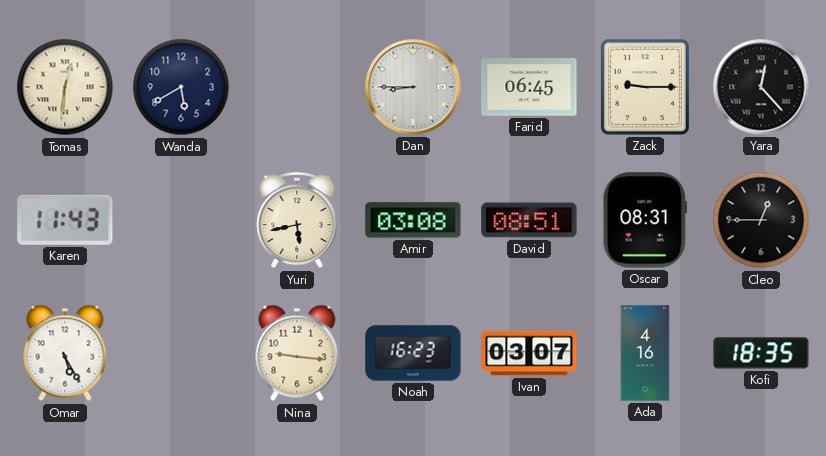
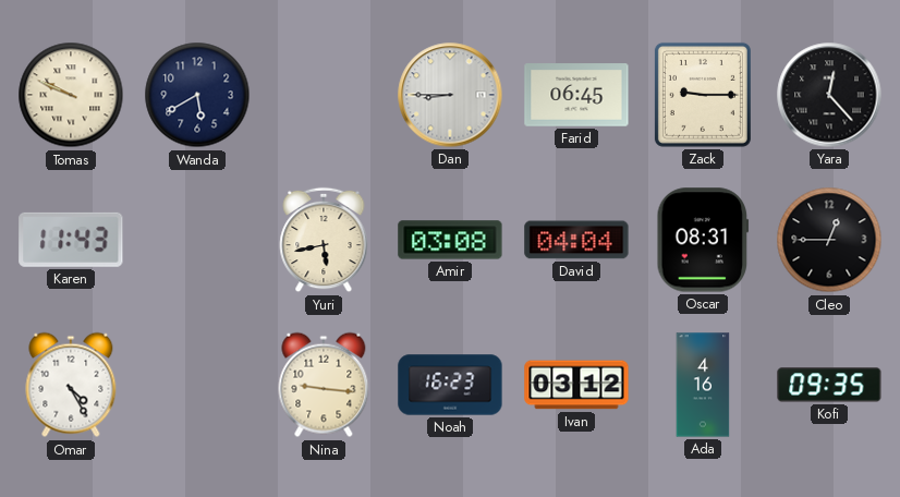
Tomas: 12:31 -> 9:49
David: 08:51 -> 04:04
Omar: 5:25 -> 4:25
Ivan: 03:07 -> 03:12
Kofi: 18:35 -> 09:35
